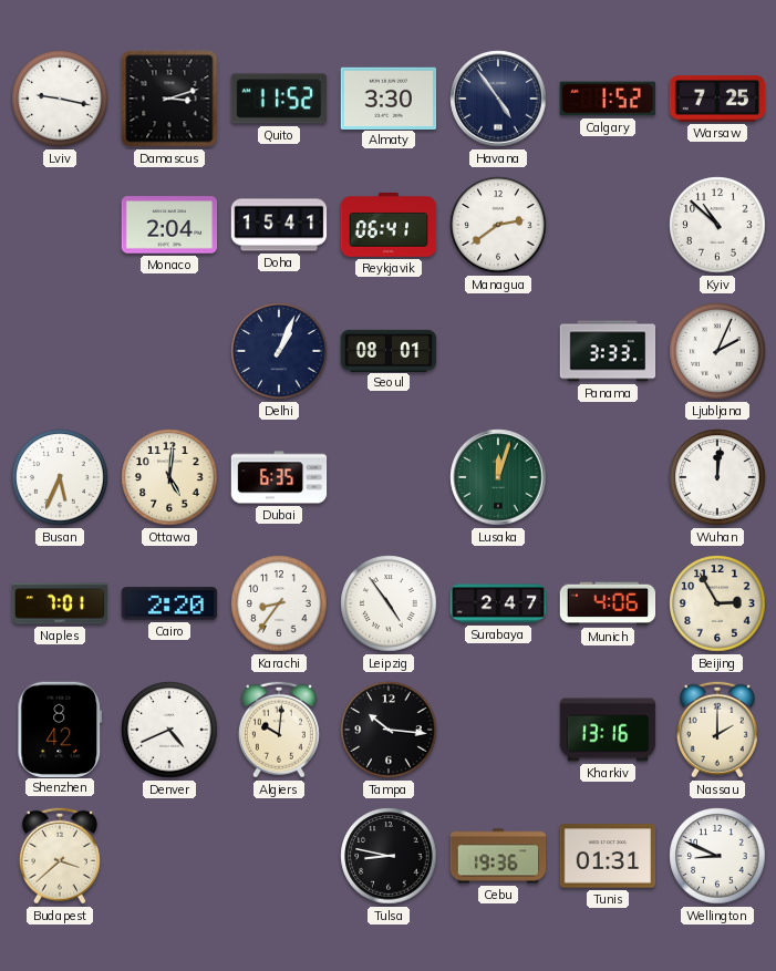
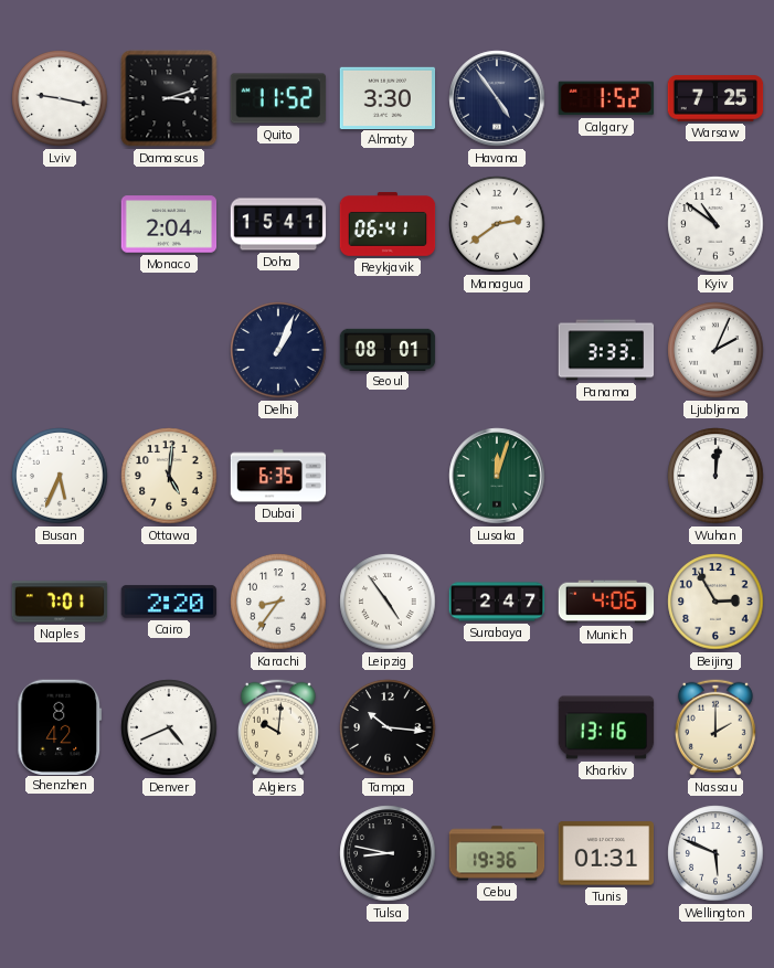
Kyiv: 10:52 -> 10:51
Budapest: 3:38 -> none
Wellington: 8:49 -> 5:49
